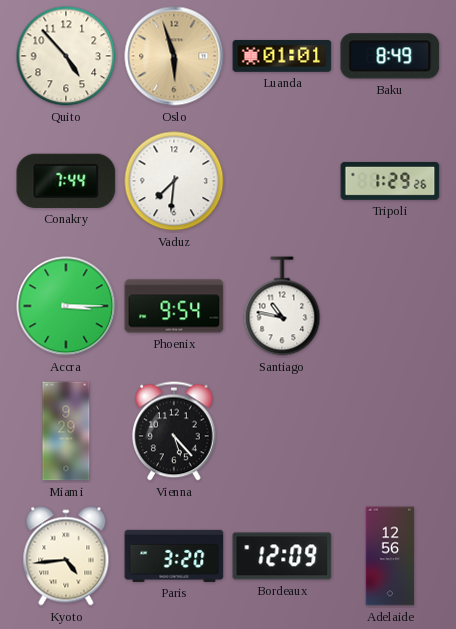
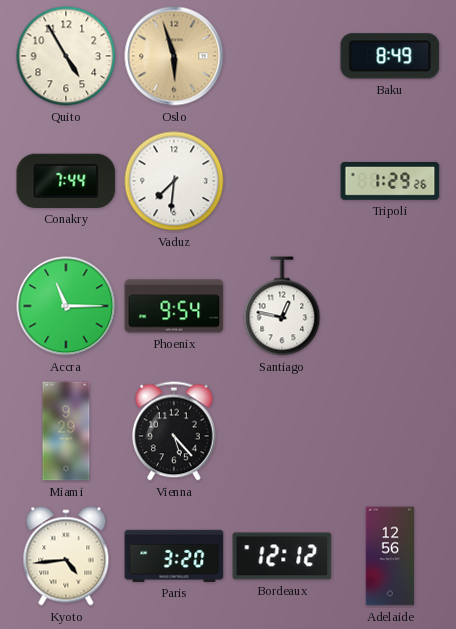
Quito: 4:53 -> 4:55
Luanda: 01:01 -> none
Accra: 3:15 -> 11:15
Santiago: 10:47 -> 12:47
Bordeaux: 12:09 -> 12:12
